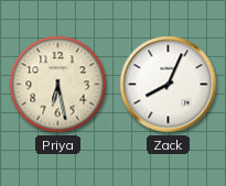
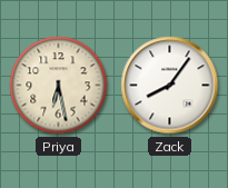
Zack: 8:04 -> 8:06
